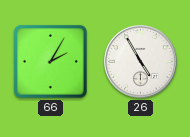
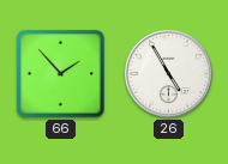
66: 2:05 -> 1:53
